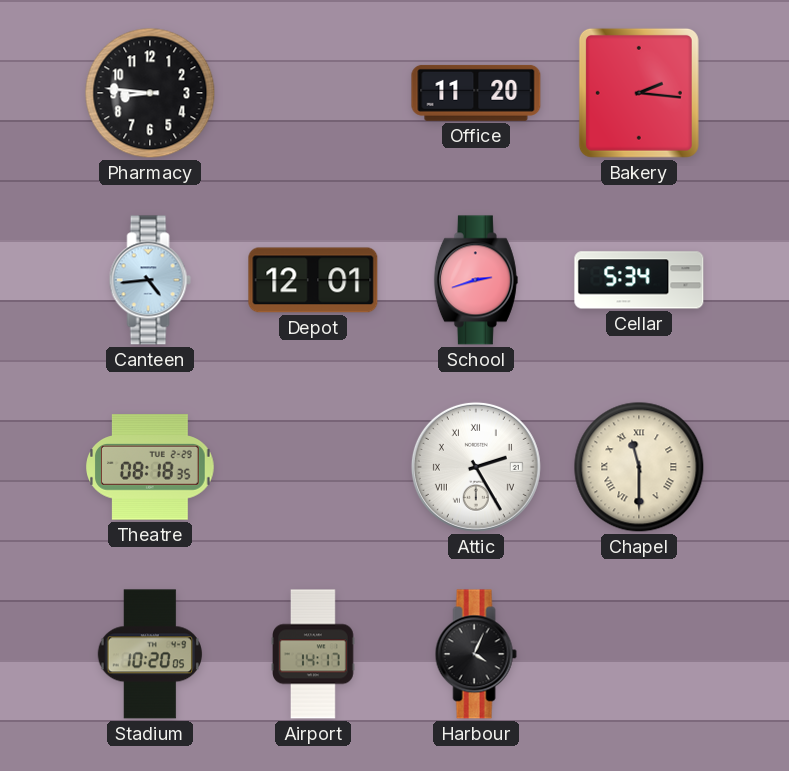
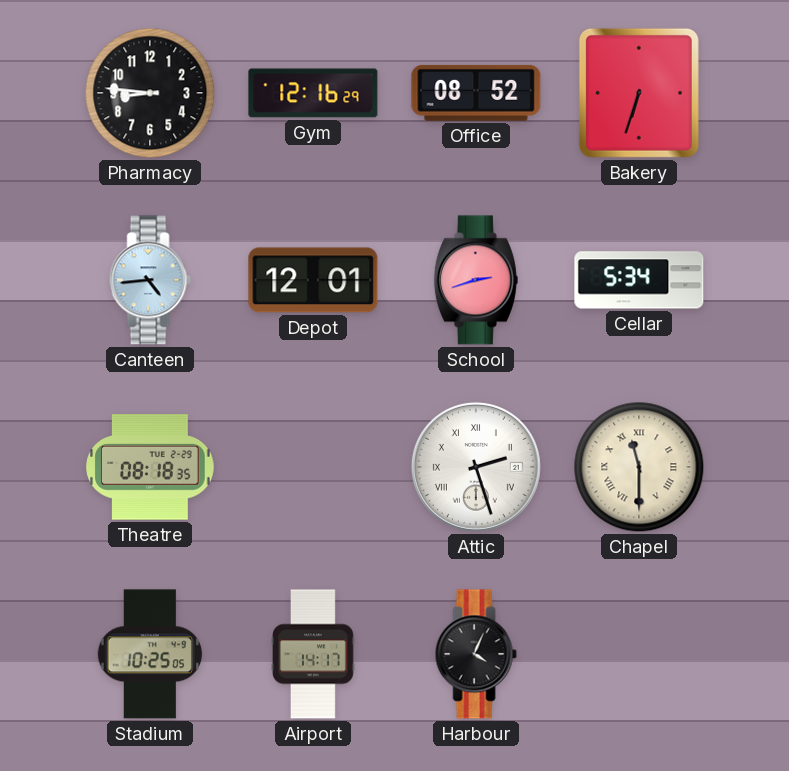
Gym: none -> 12:16
Office: 11:20 -> 08:52
Bakery: 2:16 -> 6:33
Attic: 2:25 -> 2:27
Stadium: 10:20 -> 10:25
